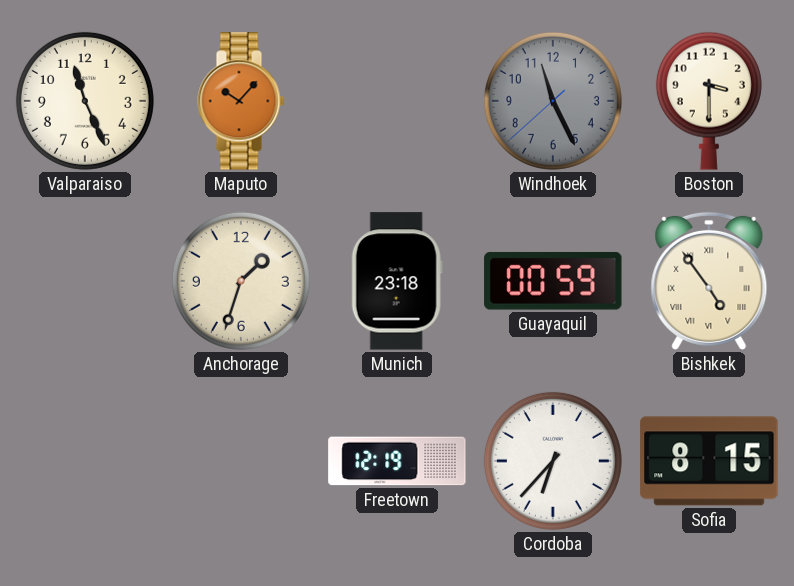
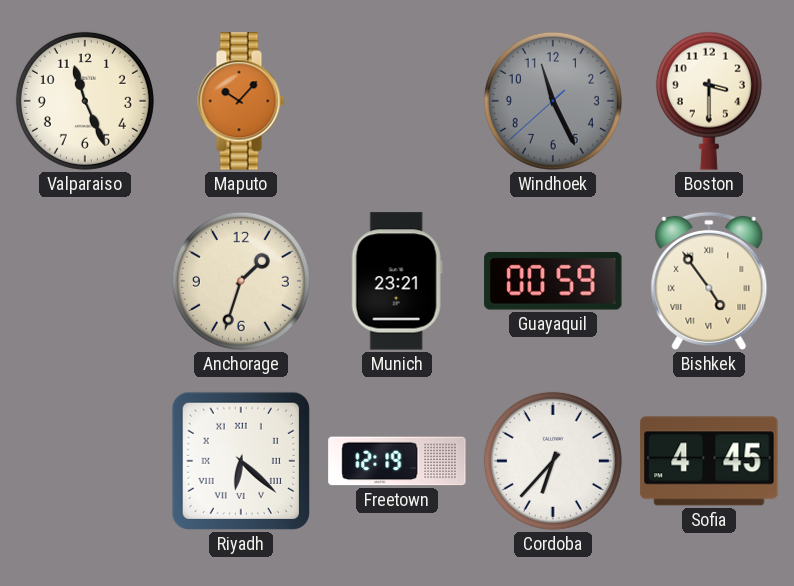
Munich: 23:18 -> 23:21
Riyadh: none -> 6:22
Sofia: 8:15 -> 4:45
